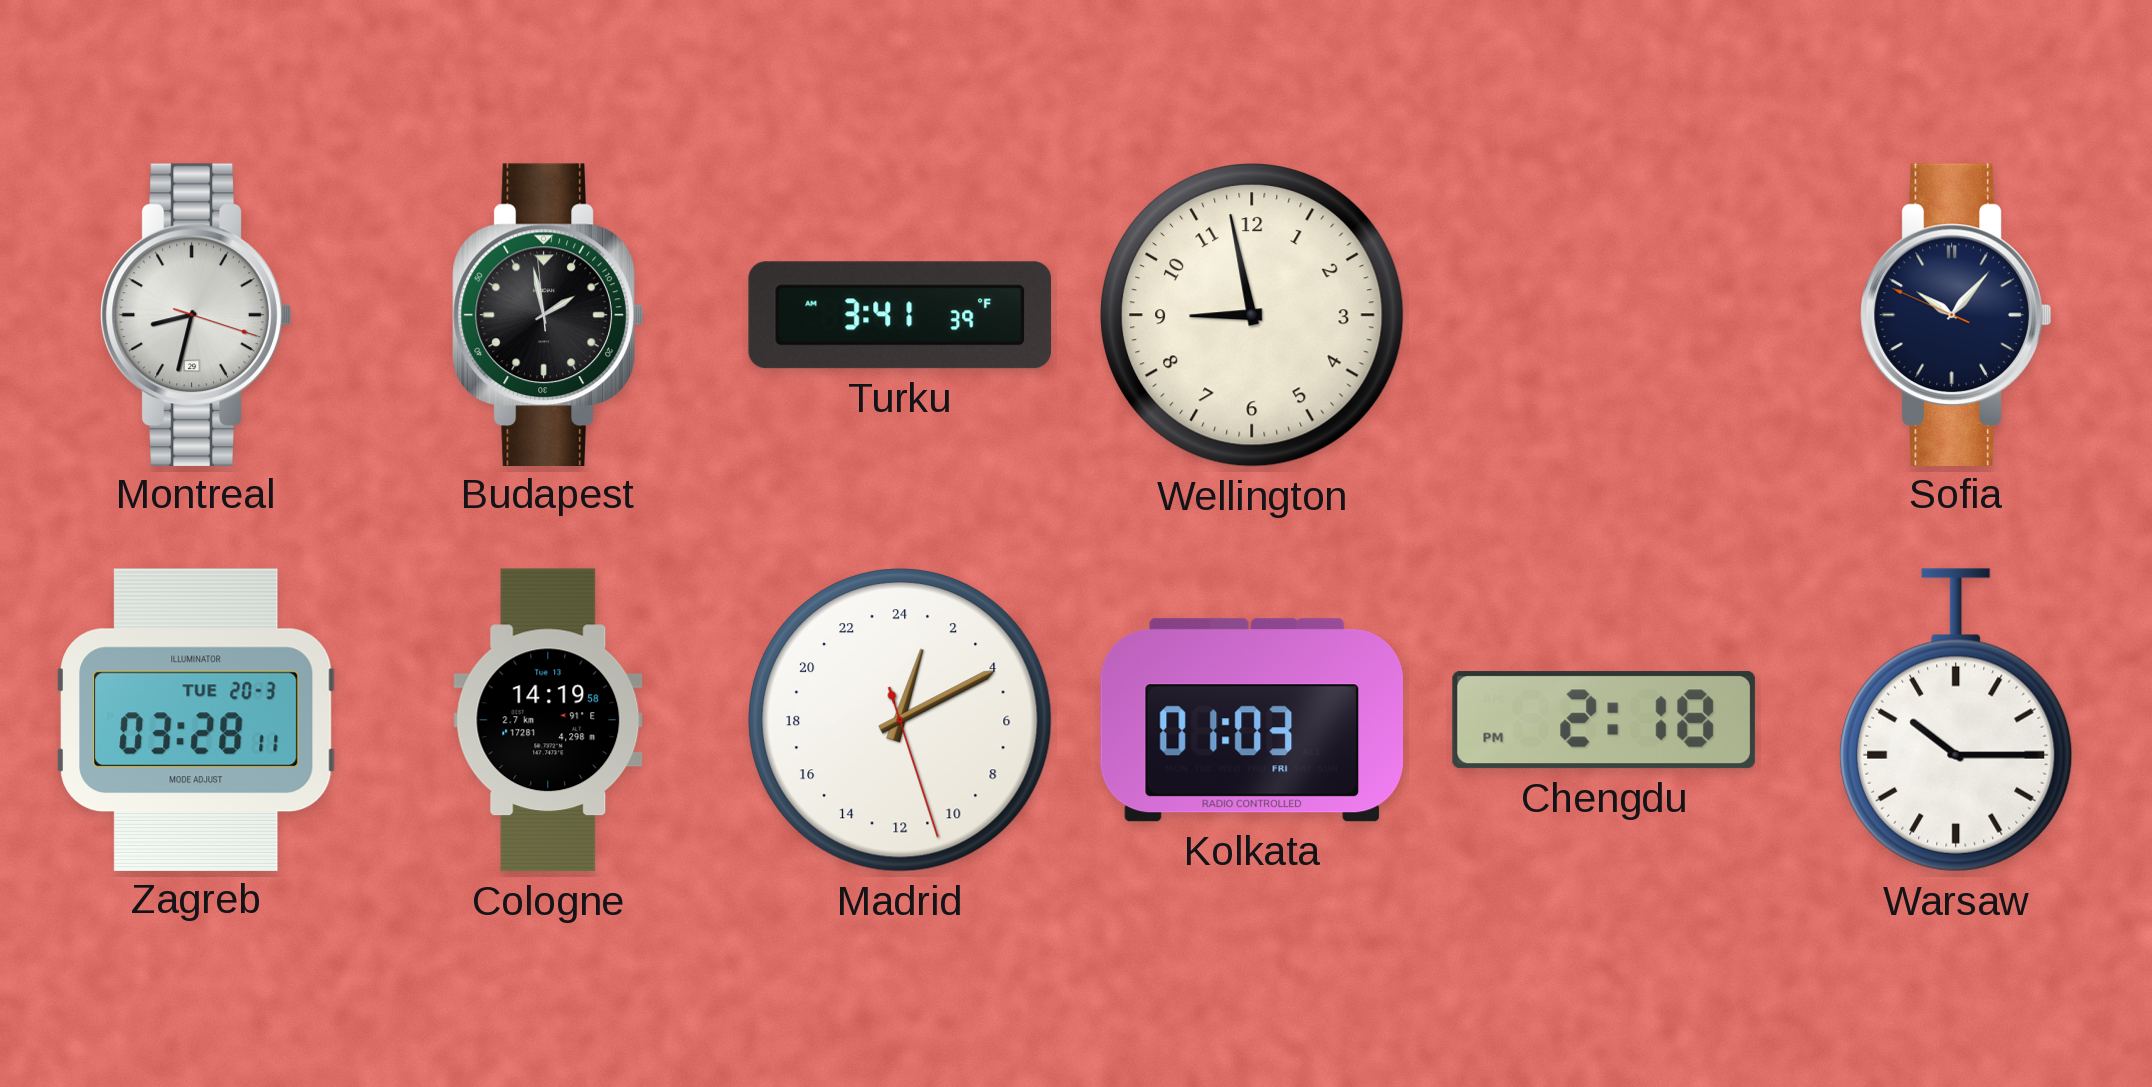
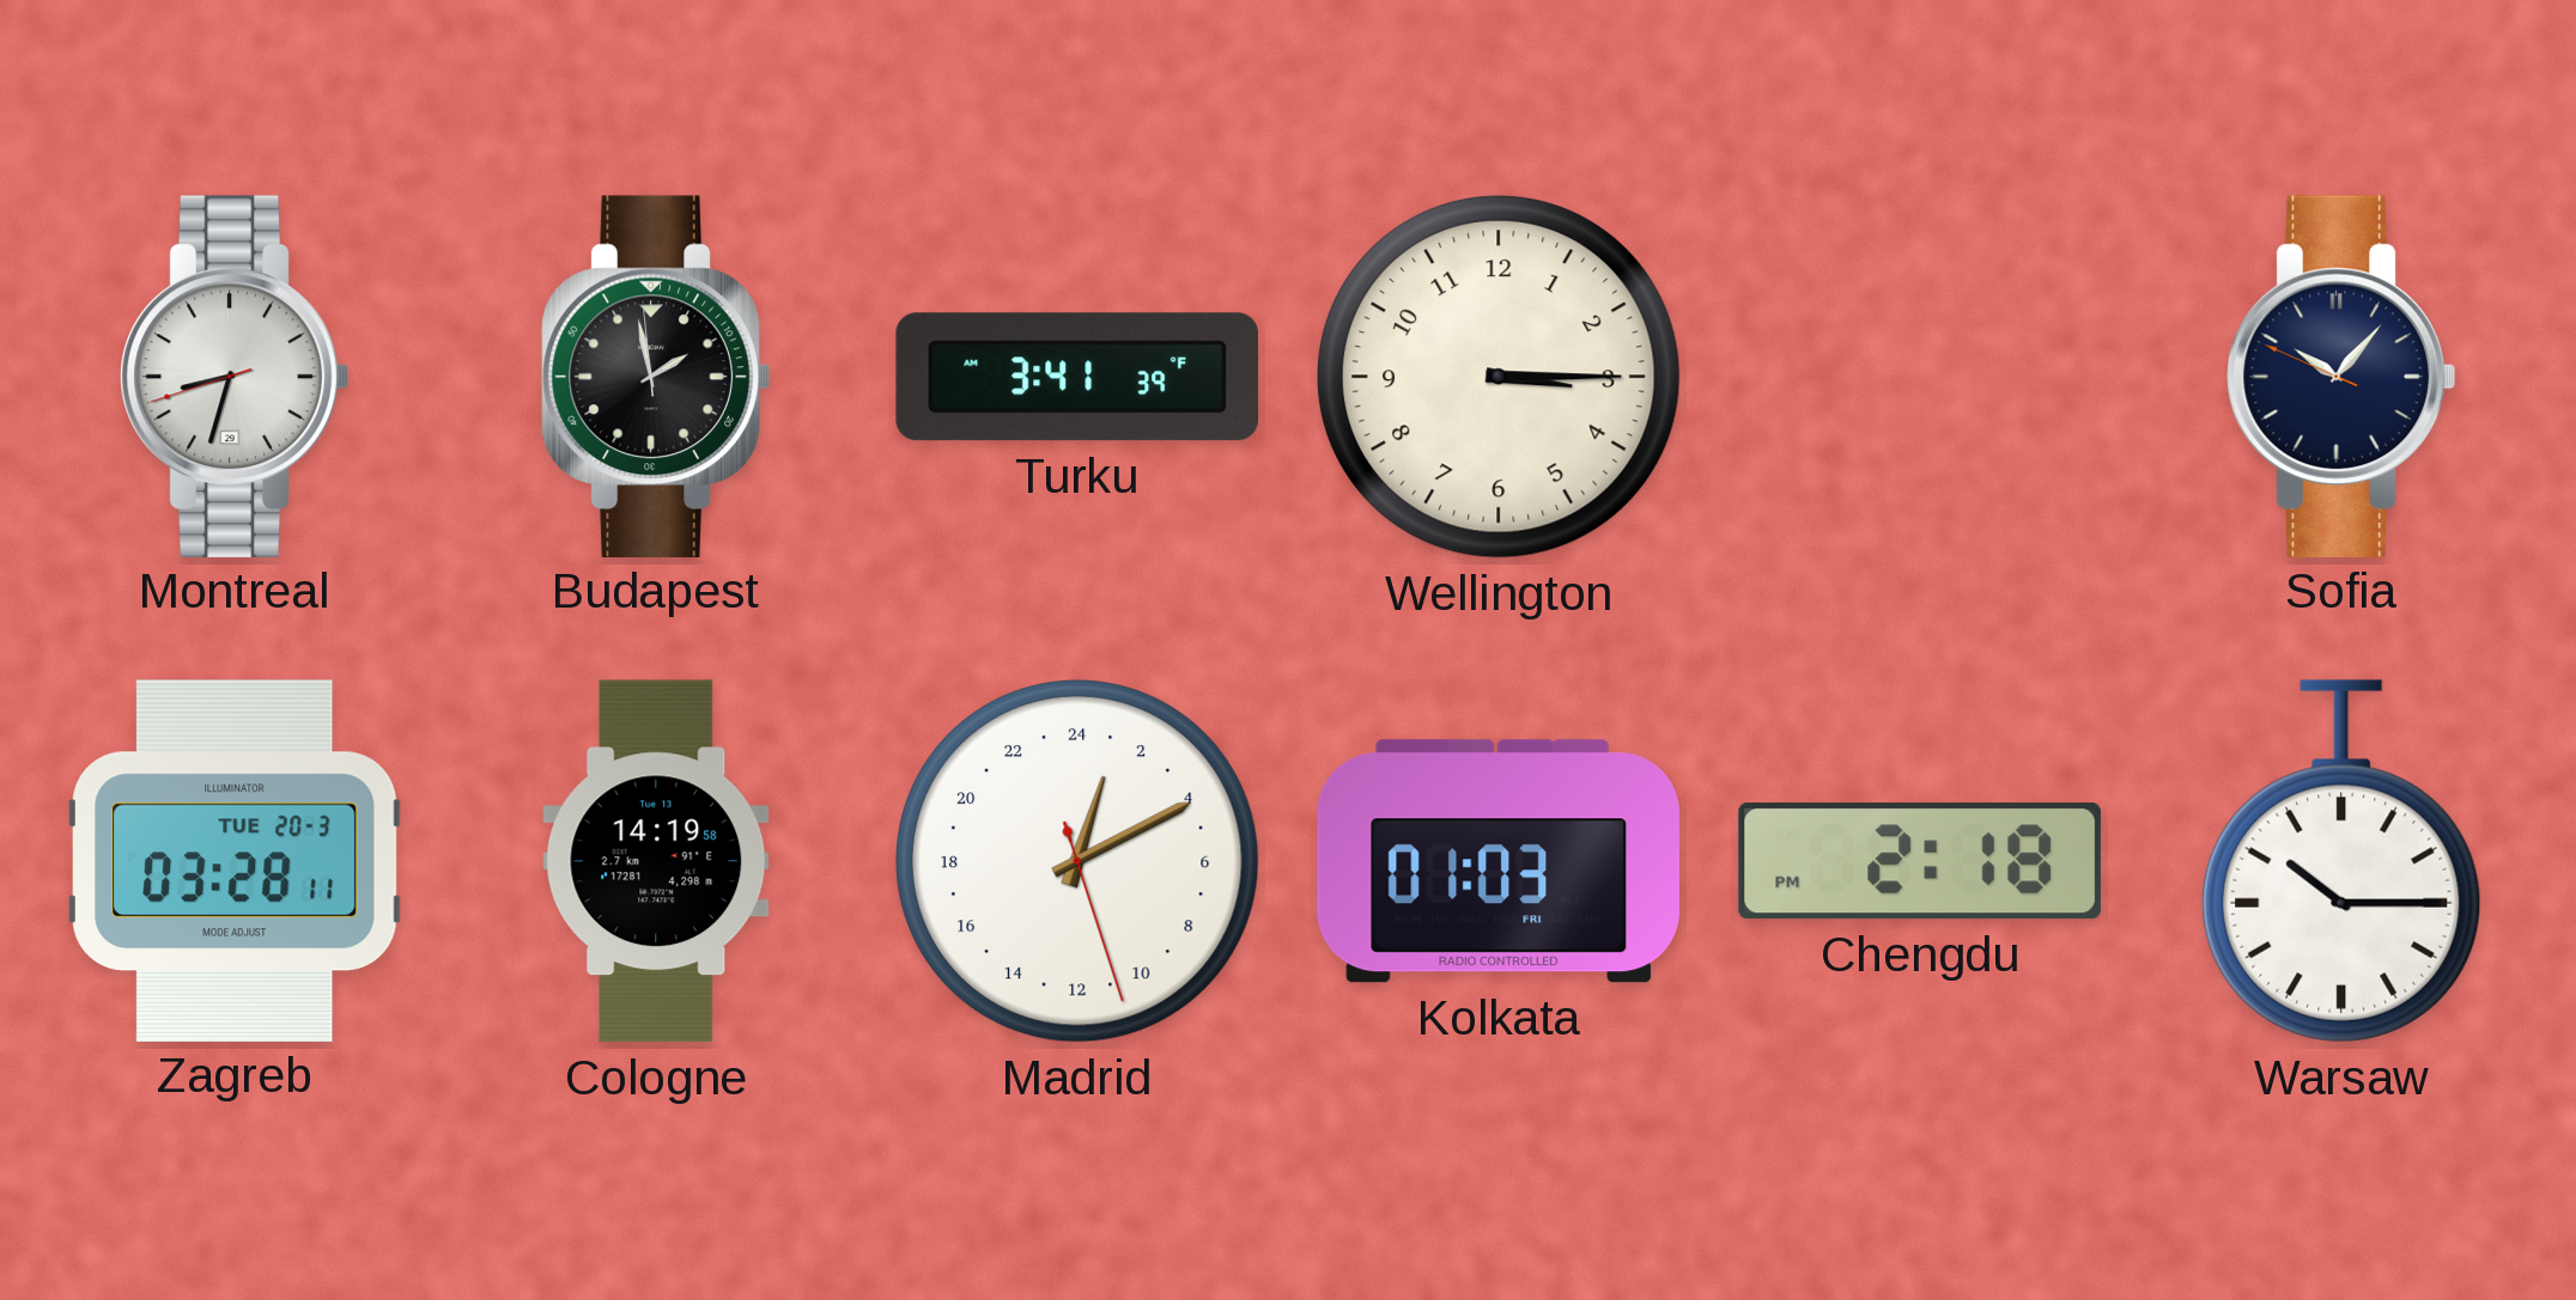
Montreal: 8:32:18 -> 8:32:42
Wellington: 8:58 -> 3:15
